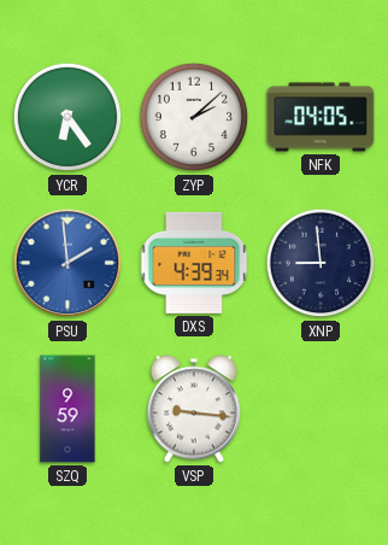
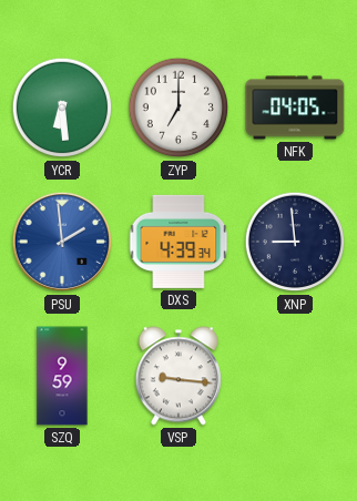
YCR: 6:24 -> 6:29
ZYP: 2:08 -> 7:00
